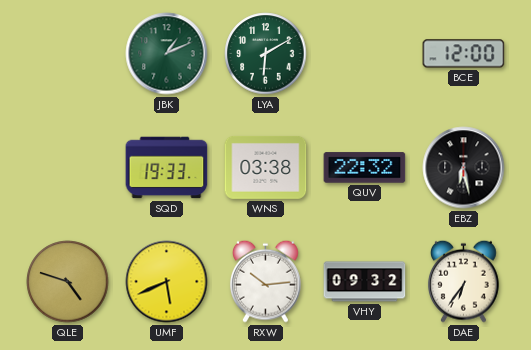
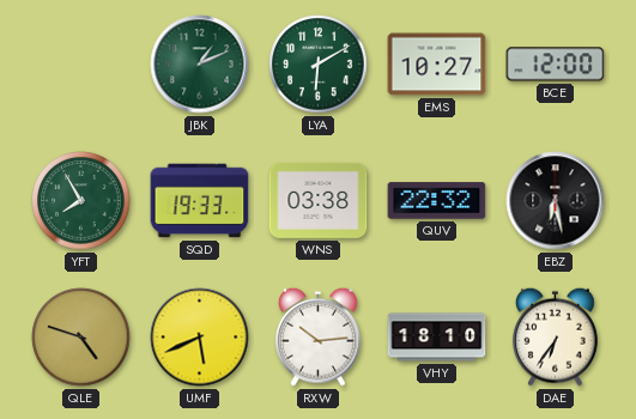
EMS: none -> 10:27
YFT: none -> 7:55
VHY: 09:32 -> 18:10
